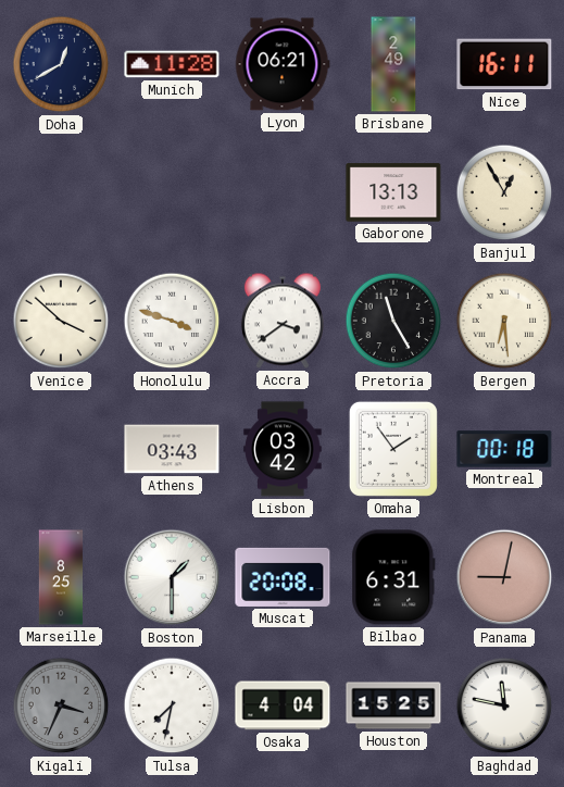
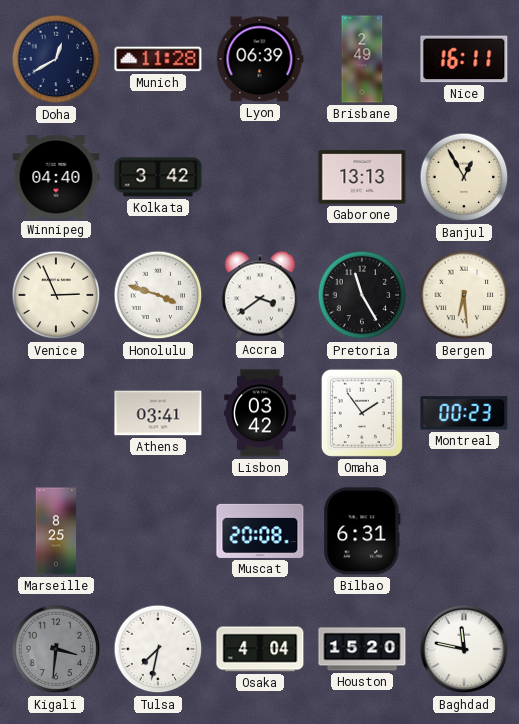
Lyon: 06:21 -> 06:39
Winnipeg: none -> 04:40
Kolkata: none -> 3:42
Venice: 3:52 -> 2:56
Athens: 03:43 -> 03:41
Montreal: 00:18 -> 00:23
Boston: 1:30 -> none
Panama: 9:02 -> none
Kigali: 3:34 -> 3:31
Houston: 15:25 -> 15:20
